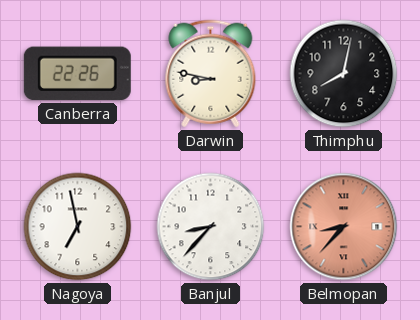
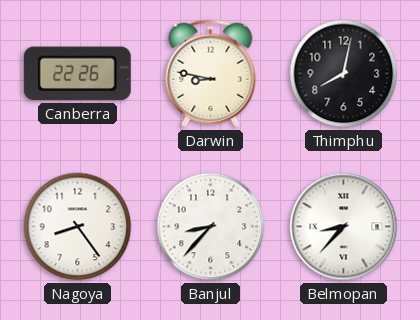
Nagoya: 6:58 -> 8:24
Belmopan dial: salmon -> white
